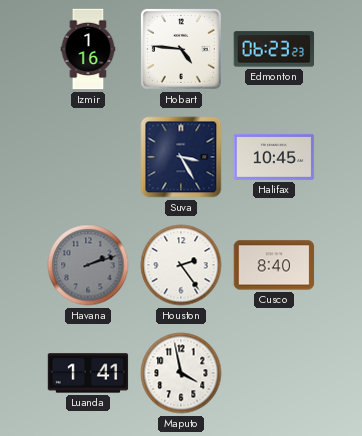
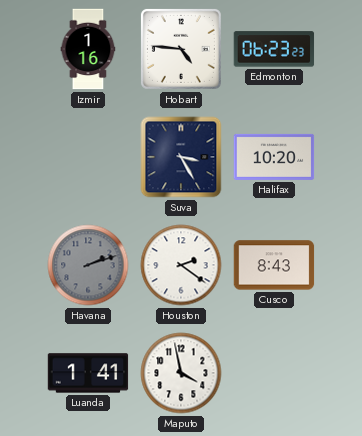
Halifax: 10:45 -> 10:20
Houston: 2:24 -> 2:21
Cusco: 8:40 -> 8:43
